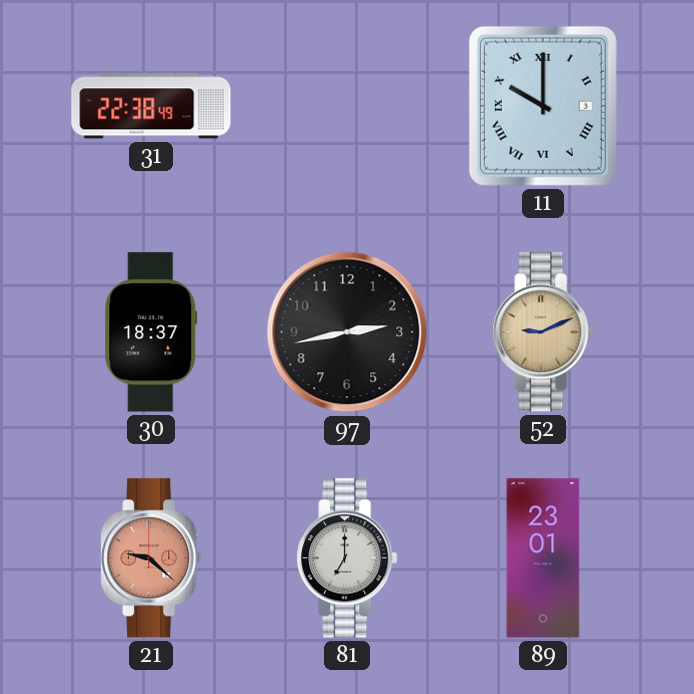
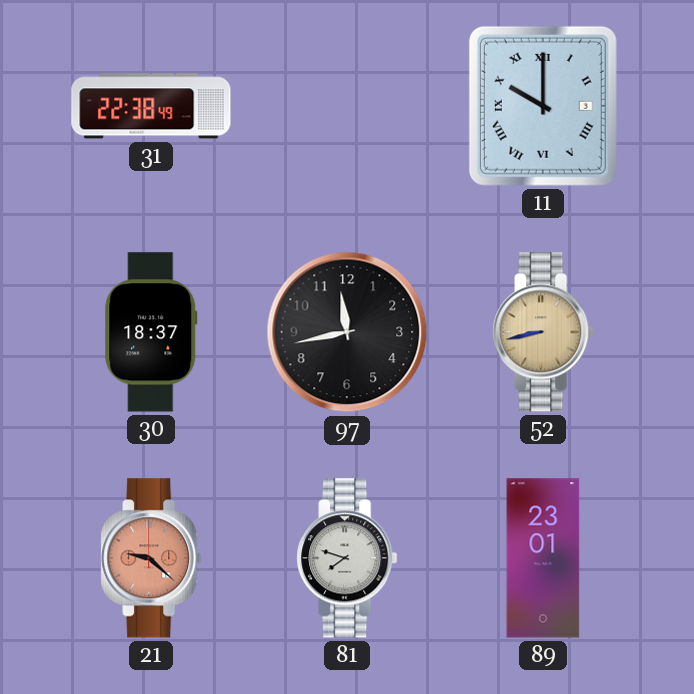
97: 2:43 -> 11:43
52: 9:11 -> 8:43
81: 7:00 -> 7:48
